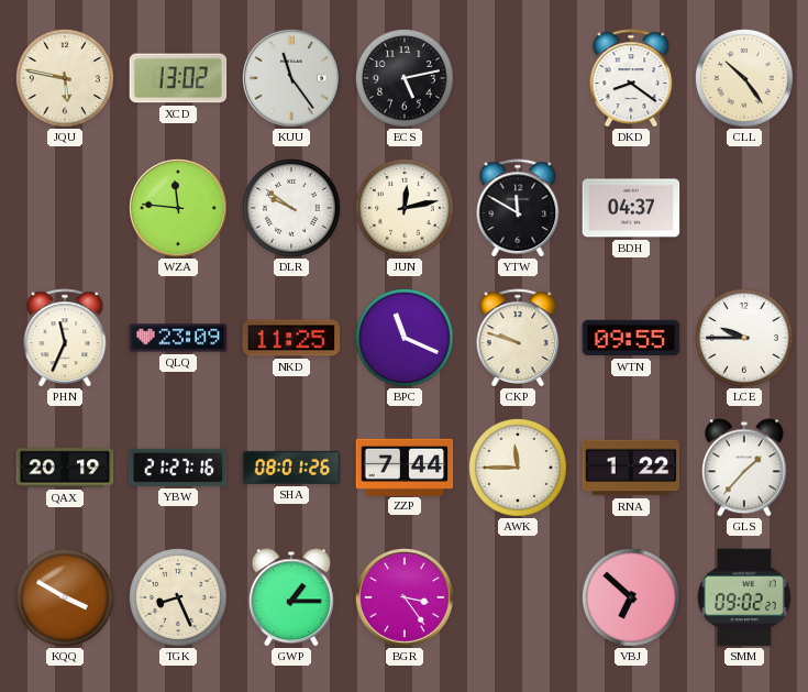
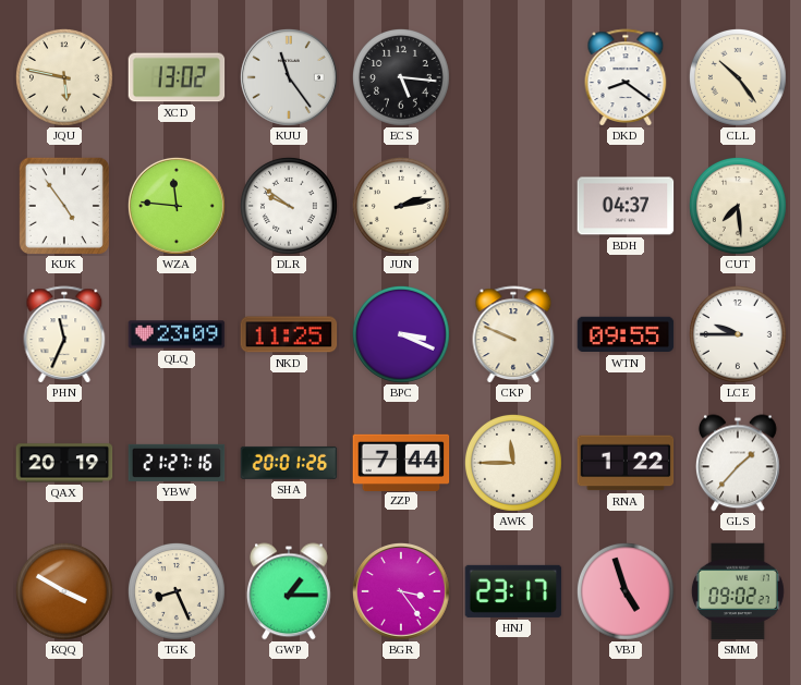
ECS: 5:13 -> 5:16
KUK: none -> 4:54
JUN: 12:13 -> 2:13
YTW: 11:50 -> none
CUT: none -> 7:29
BPC: 11:19 -> 3:19
CKP: 9:48 -> 9:49
SHA: 08:01 -> 20:01
HNJ: none -> 23:17
VBJ: 6:52 -> 4:57
